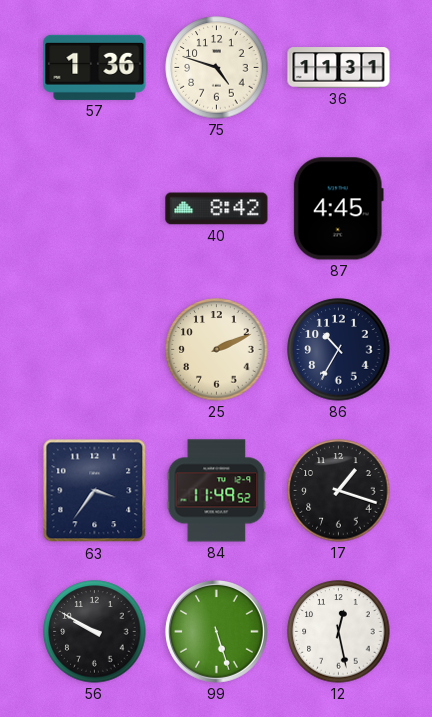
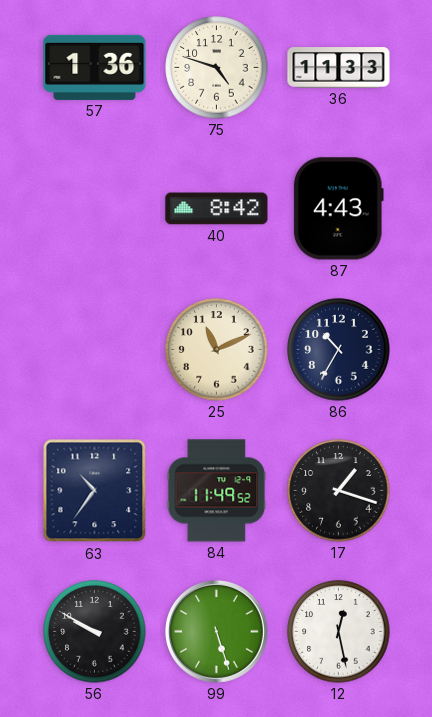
36: 11:31 -> 11:33
87: 4:45 -> 4:43
25: 2:11 -> 11:11
63: 3:36 -> 10:36
